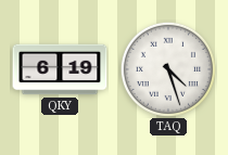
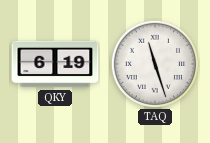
TAQ: 4:27 -> 11:27
